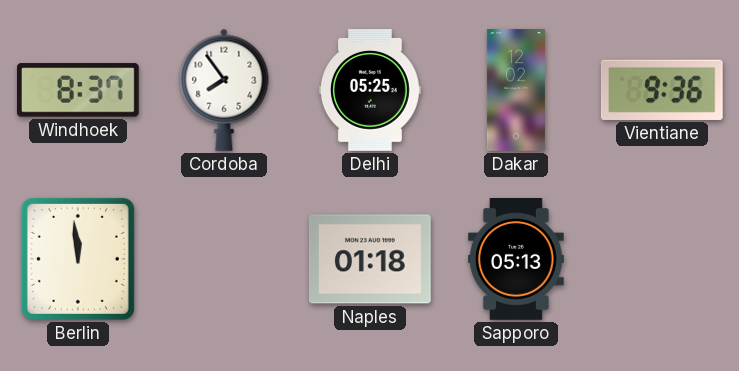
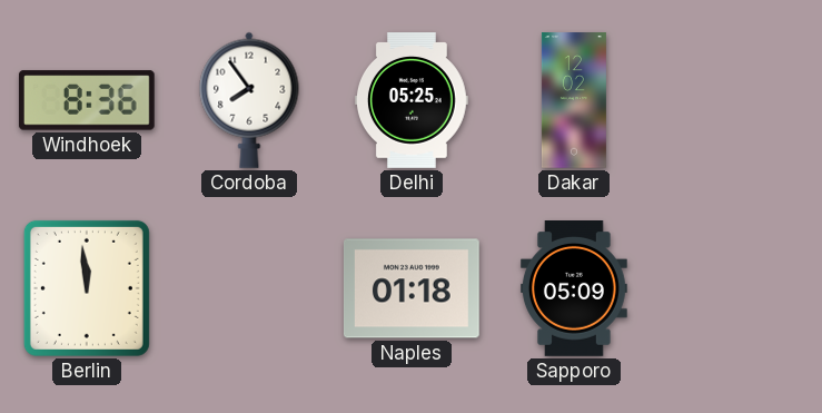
Windhoek: 8:37 -> 8:36
Vientiane: 9:36 -> none
Sapporo: 05:13 -> 05:09
